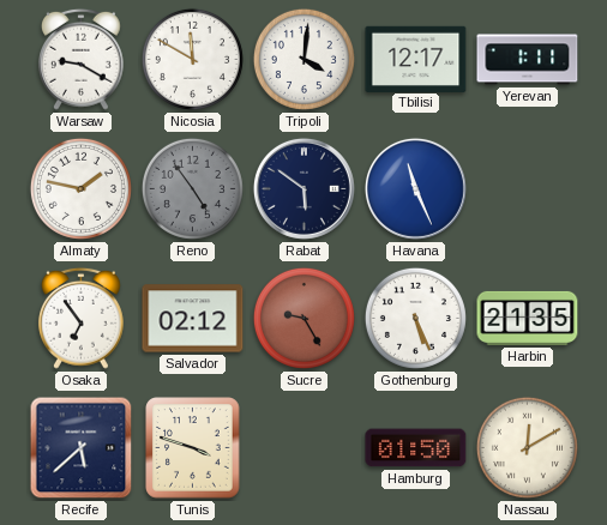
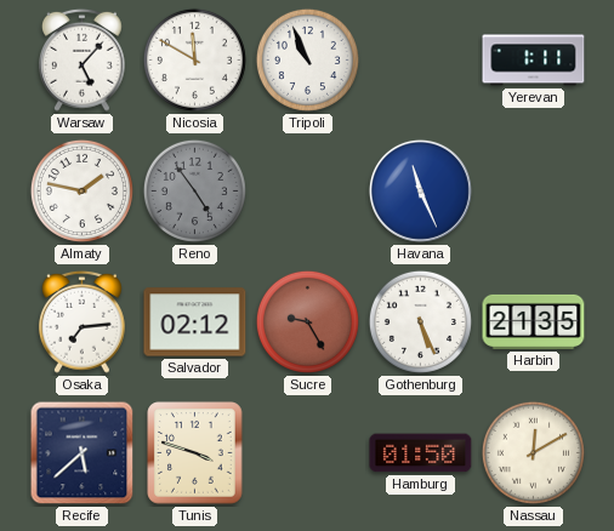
Warsaw: 9:20 -> 5:07
Tripoli: 4:01 -> 10:56
Tbilisi: 12:17 -> none
Rabat: 5:51 -> none
Osaka: 6:54 -> 7:14
